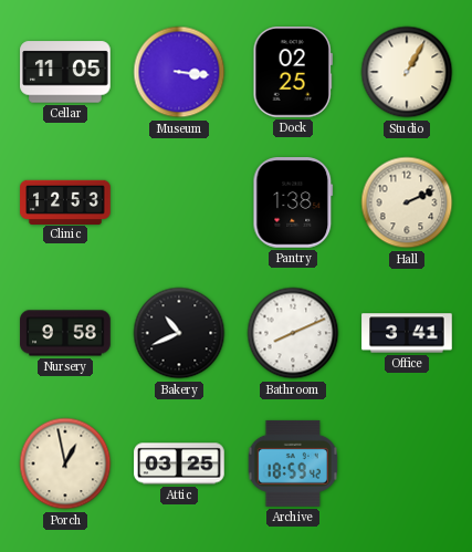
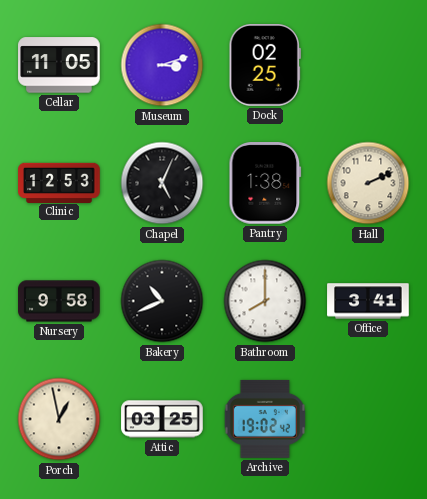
Museum: 3:16 -> 3:12
Studio: 1:05 -> none
Chapel: none -> 5:04
Bathroom: 8:11 -> 8:00
Archive: 18:59 -> 19:02
